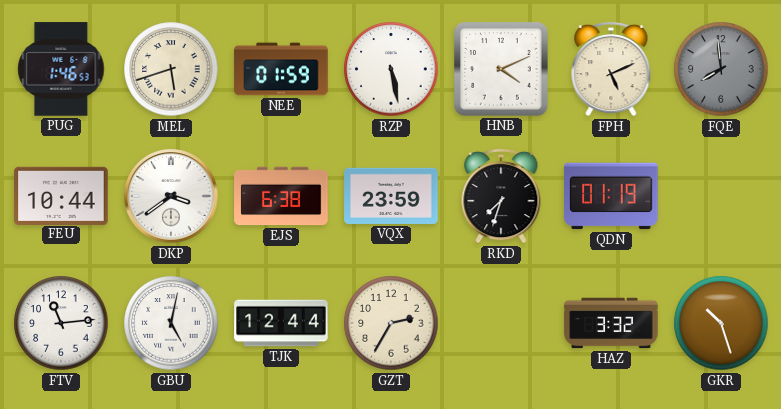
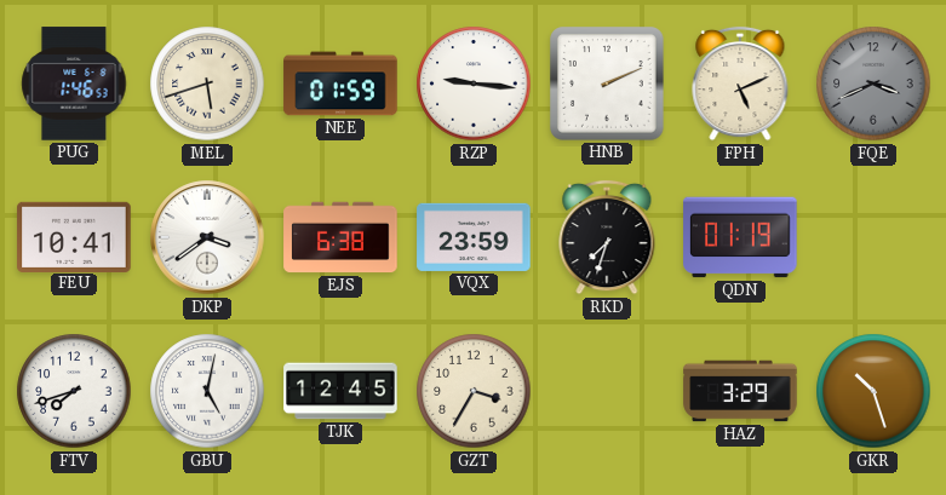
RZP: 5:28 -> 9:16
HNB: 4:11 -> 2:11
FQE: 7:59 -> 3:41
FEU: 10:44 -> 10:41
FTV: 11:14 -> 7:42
TJK: 12:44 -> 12:45
GZT: 2:35 -> 3:35
HAZ: 3:32 -> 3:29
